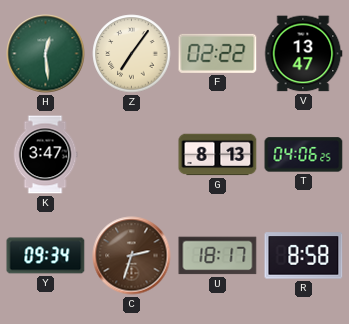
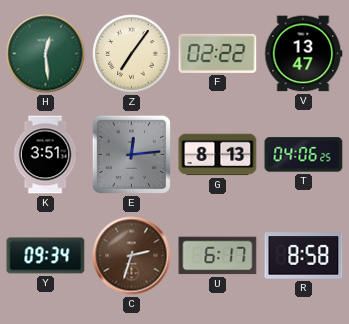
K: 3:47 -> 3:51
E: none -> 12:14
U: 18:17 -> 6:17
